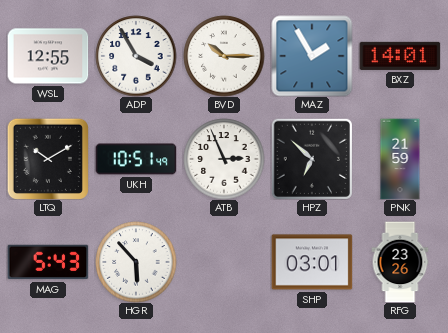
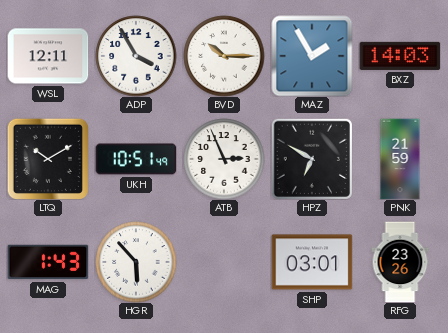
WSL: 12:55 -> 12:11
BXZ: 14:01 -> 14:03
HPZ: 6:52 -> 6:50
MAG: 5:43 -> 1:43
